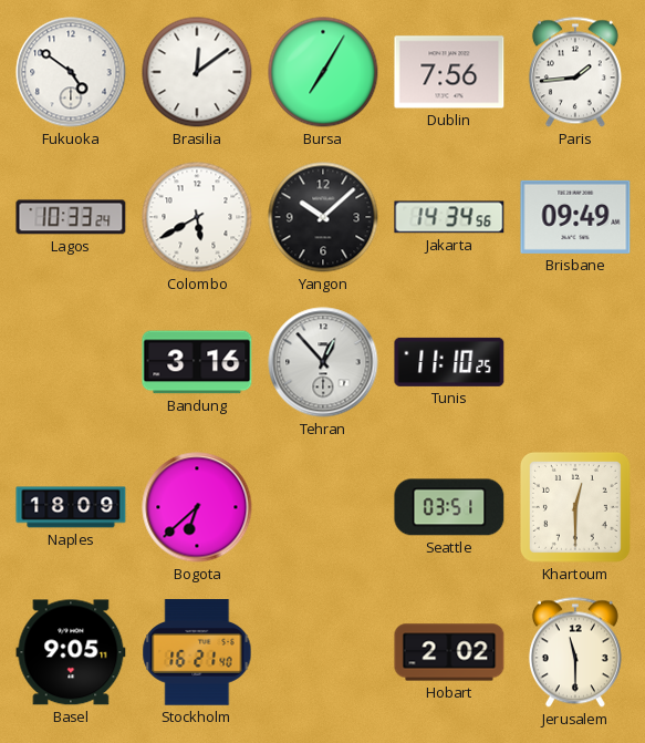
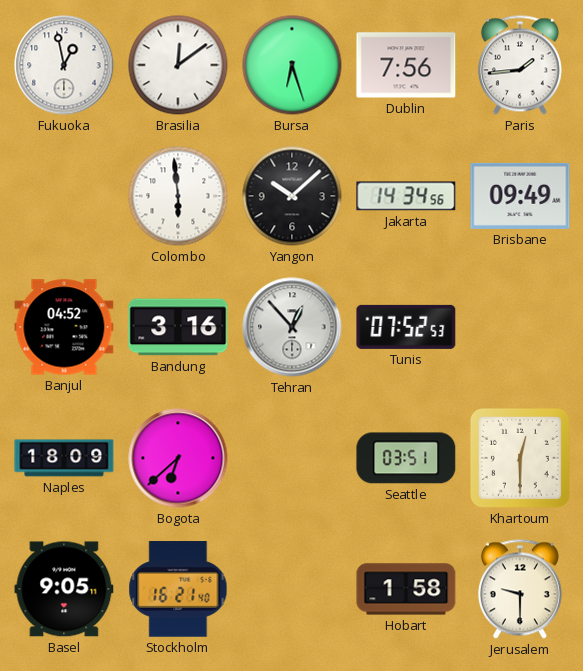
Fukuoka: 4:51 -> 12:58
Bursa: 7:05 -> 6:27
Lagos: 10:33 -> none
Colombo: 5:40 -> 5:59
Banjul: none -> 04:52
Tunis: 11:10 -> 07:52
Hobart: 2:02 -> 1:58
Jerusalem: 11:30 -> 9:30
